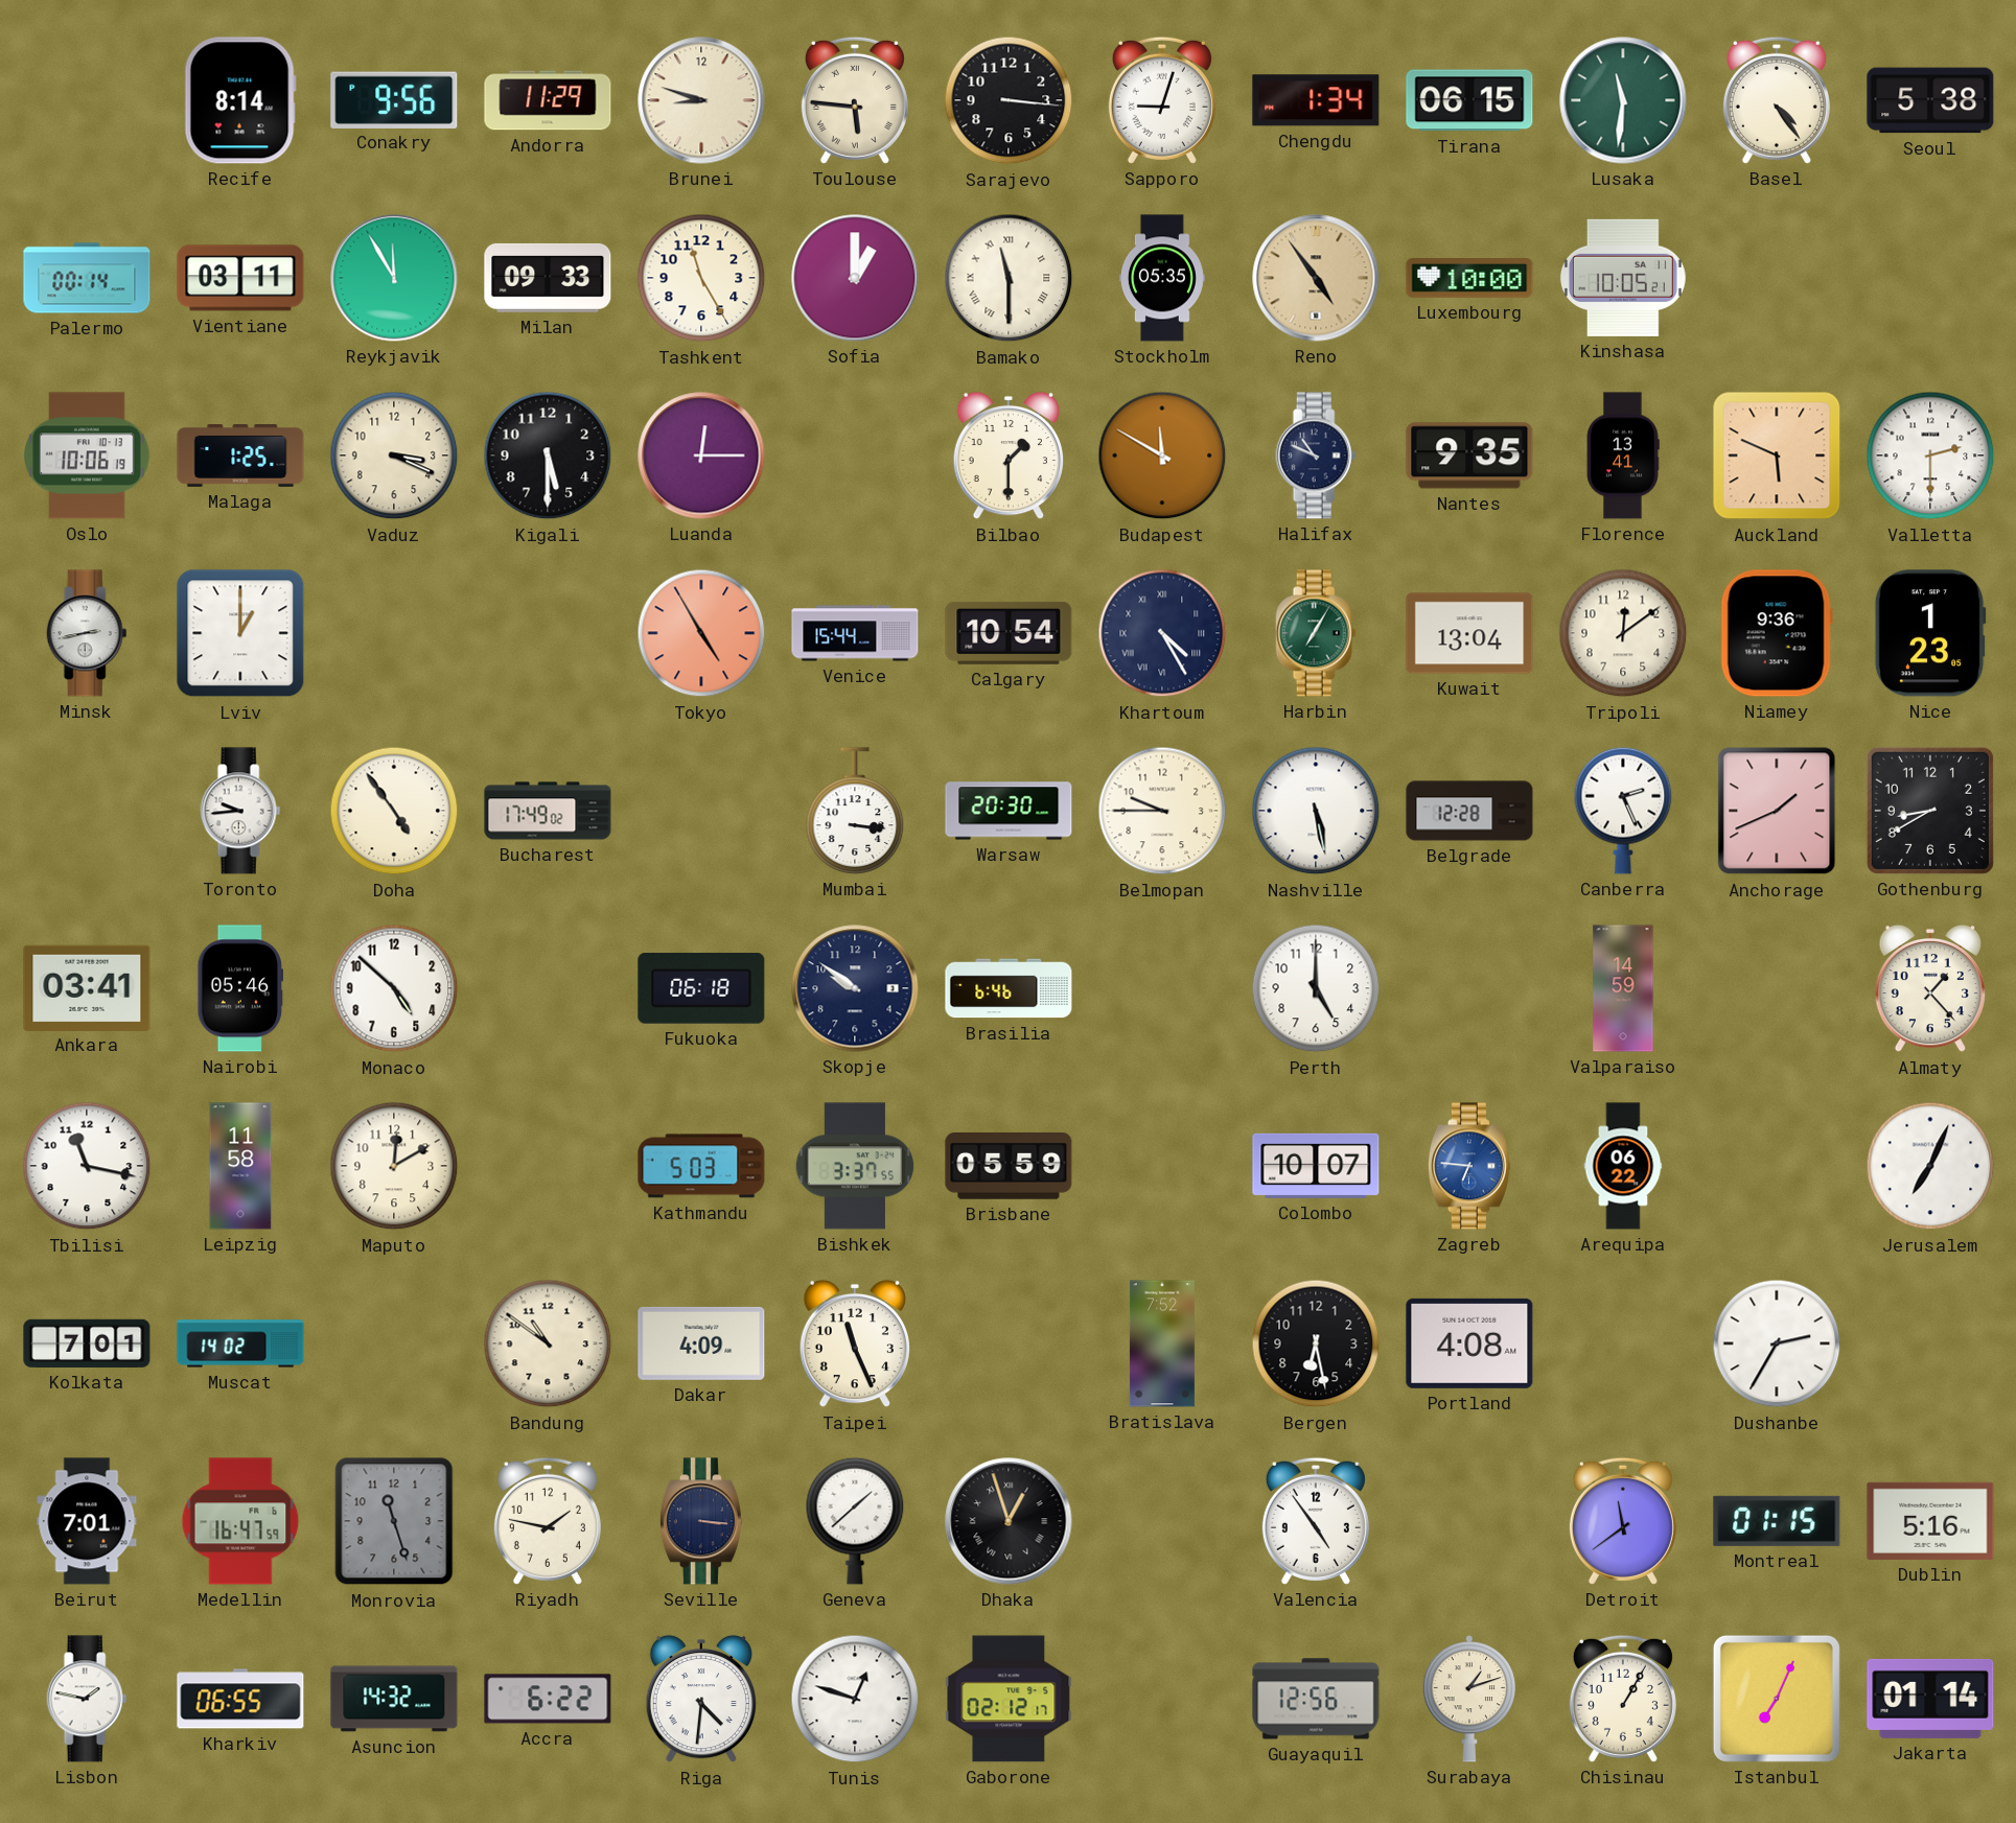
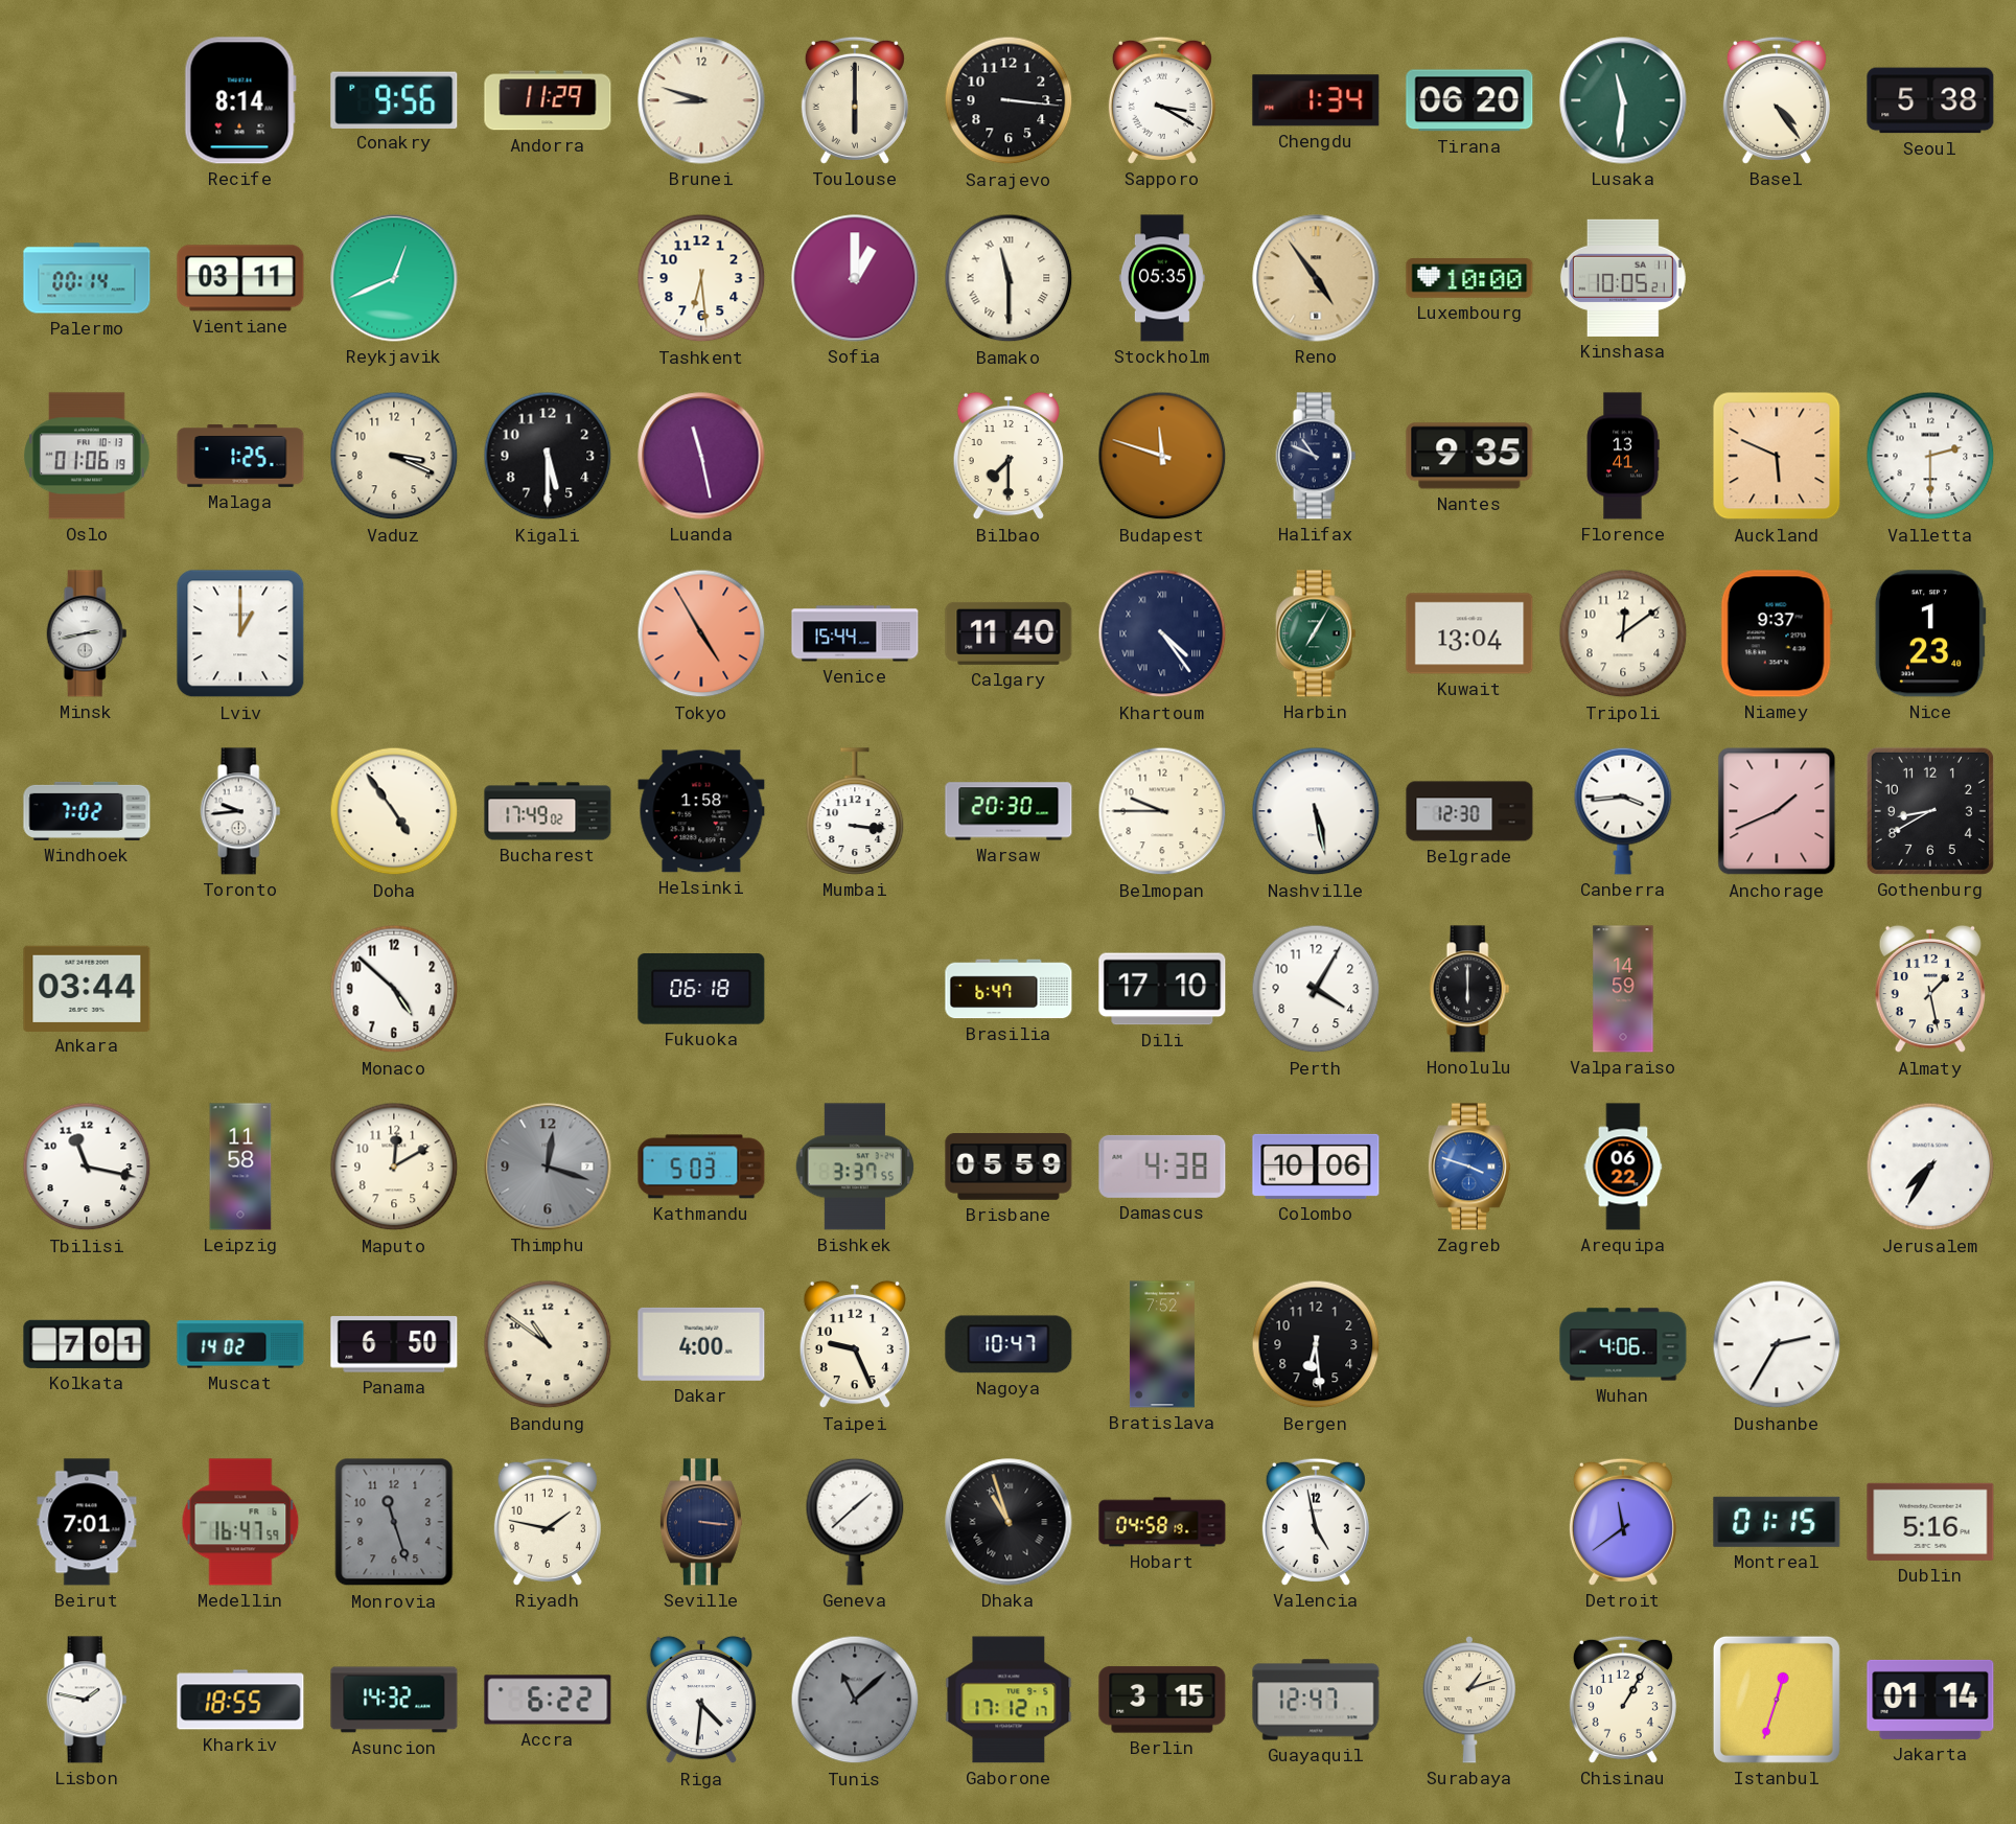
Toulouse: 5:46 -> 6:00
Sapporo: 9:03 -> 3:20
Tirana: 06:15 -> 06:20
Reykjavik: 11:55 -> 12:41
Milan: 09:33 -> none
Tashkent: 11:25 -> 6:29
Oslo: 10:06 -> 01:06
Luanda: 12:15 -> 11:28
Bilbao: 1:30 -> 7:30
Budapest: 11:50 -> 11:48
Calgary: 10:54 -> 11:40
Khartoum: 4:25 -> 4:24
Niamey: 9:36 -> 9:37
Nice: 1:23:05 -> 1:23:40
Windhoek: none -> 7:02
Helsinki: none -> 1:58
Belgrade: 12:28 -> 12:30
Canberra: 2:26 -> 3:44
Ankara: 03:41 -> 03:44
Nairobi: 05:46 -> none
Skopje: 9:51 -> none
Brasilia: 6:46 -> 6:47
Dili: none -> 17:10
Perth: 5:00 -> 4:05
Honolulu: none -> 6:00
Almaty: 1:23 -> 1:28
Thimphu: none -> 12:18
Damascus: none -> 4:38
Colombo: 10:07 -> 10:06
Zagreb: 6:46 -> 3:48
Jerusalem: 7:04 -> 7:35
Panama: none -> 6:50
Dakar: 4:09 -> 4:00
Taipei: 11:26 -> 9:26
Nagoya: none -> 10:47
Bergen: 6:28 -> 6:29
Portland: 4:08 -> none
Wuhan: none -> 4:06
Dhaka: 12:57 -> 10:57
Hobart: none -> 04:58
Valencia: 4:54 -> 4:58
Kharkiv: 06:55 -> 18:55
Tunis: 12:48 -> 11:08
Tunis dial: white -> grey
Gaborone: 02:12 -> 17:12
Berlin: none -> 3:15
Guayaquil: 12:56 -> 12:47
Istanbul: 7:04 -> 12:33
